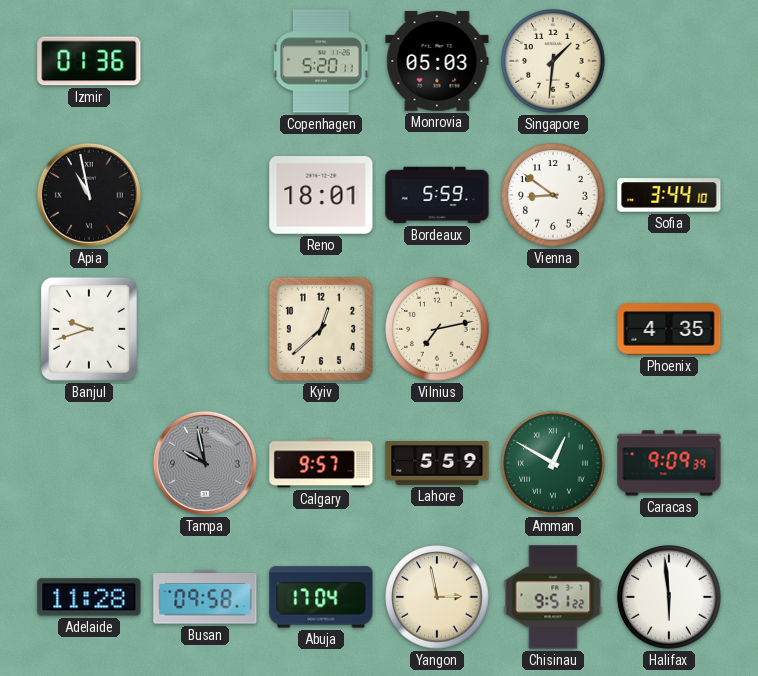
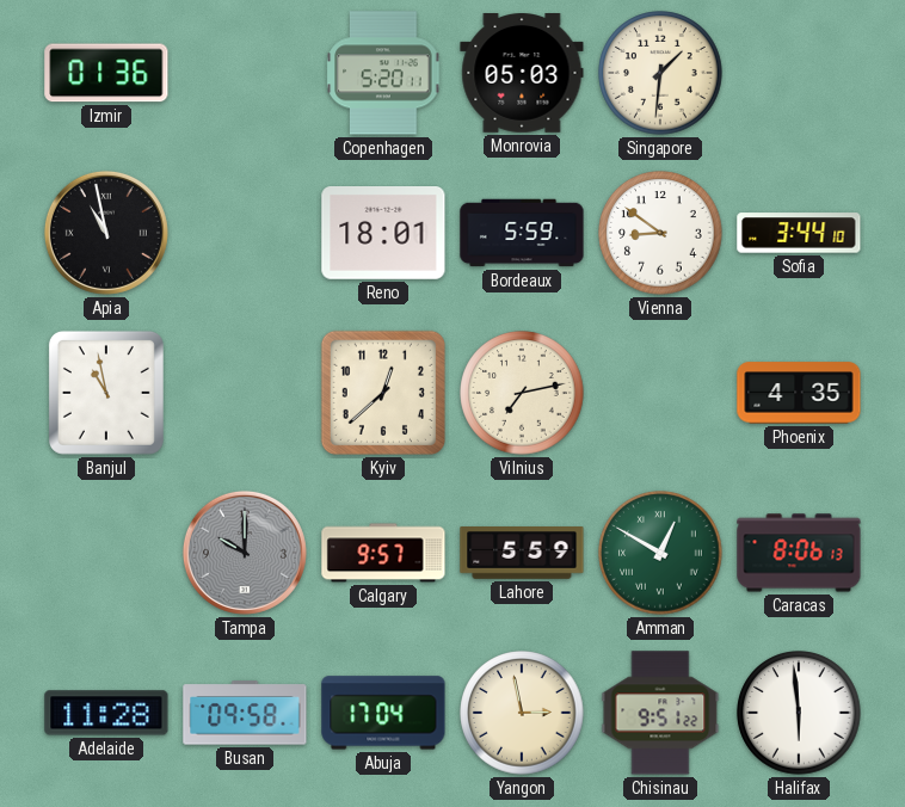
Banjul: 9:42 -> 10:58
Tampa: 9:58 -> 10:00
Caracas: 9:09 -> 8:06
